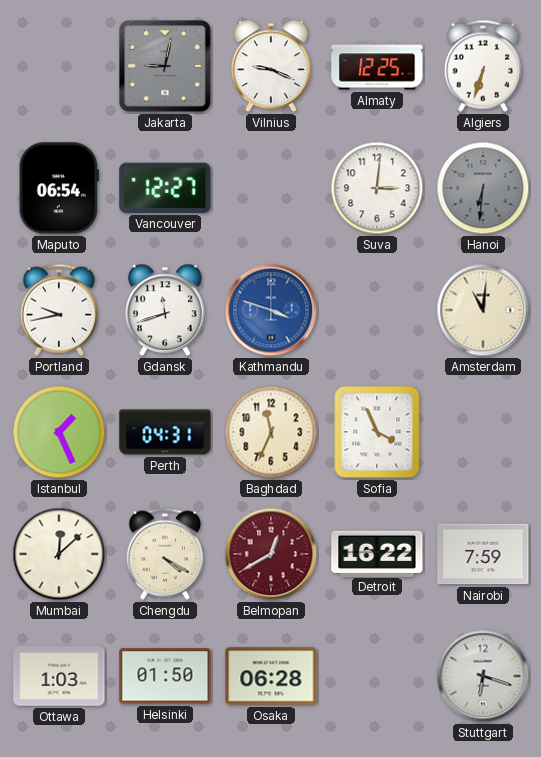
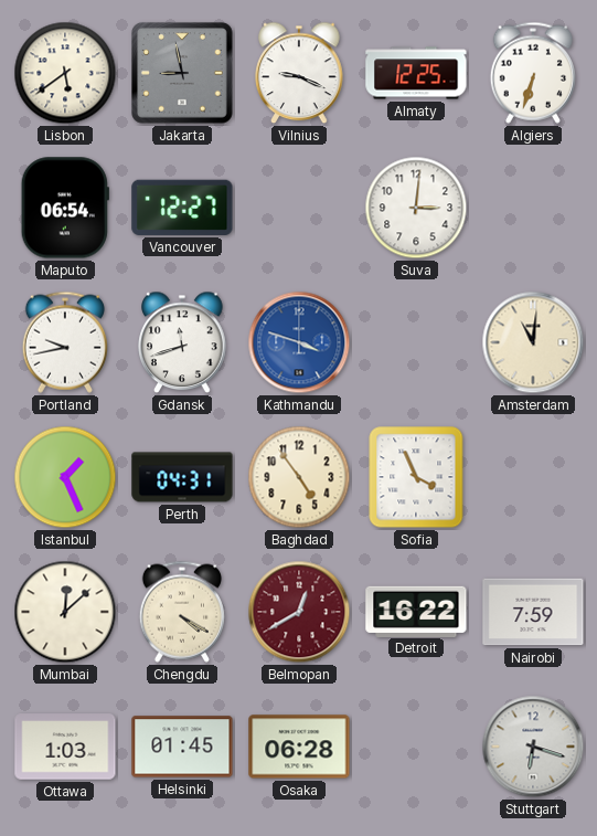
Lisbon: none -> 5:39
Jakarta: 9:02 -> 8:58
Hanoi: 6:31 -> none
Baghdad: 11:34 -> 4:54
Helsinki: 01:50 -> 01:45
